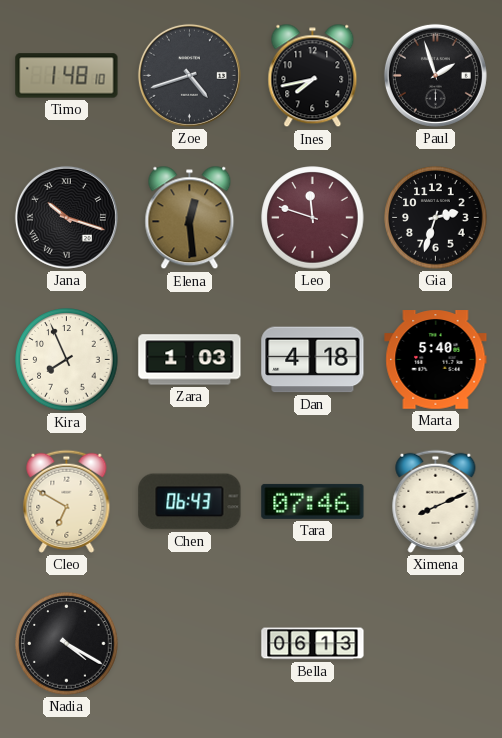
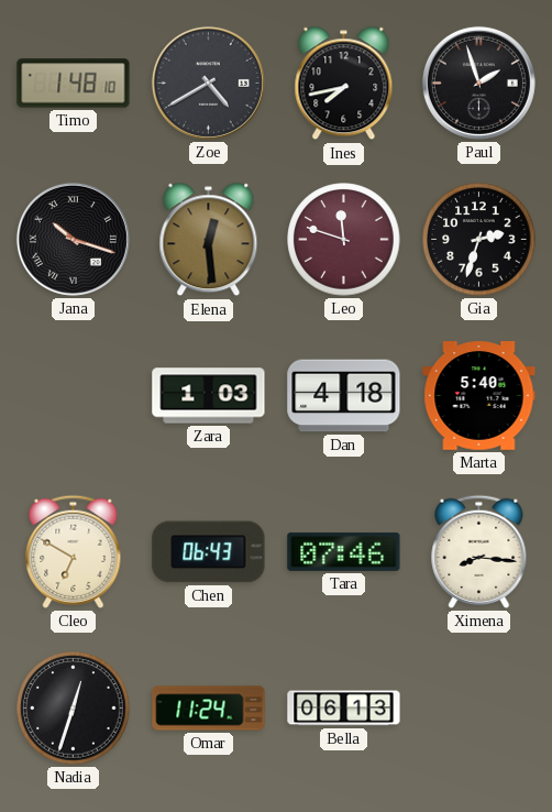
Zoe: 4:42 -> 4:40
Kira: 7:56 -> none
Ximena: 8:11 -> 8:16
Nadia: 4:20 -> 12:33
Omar: none -> 11:24
